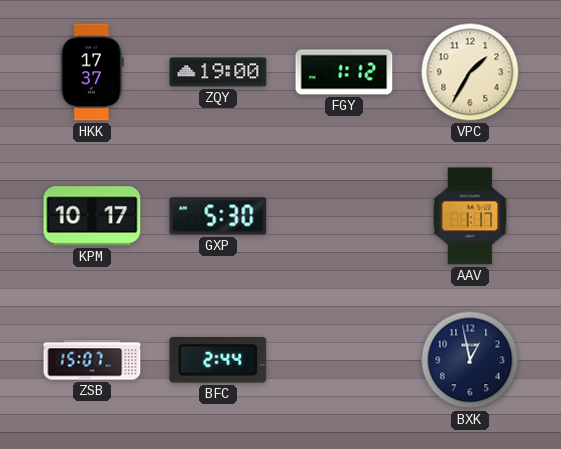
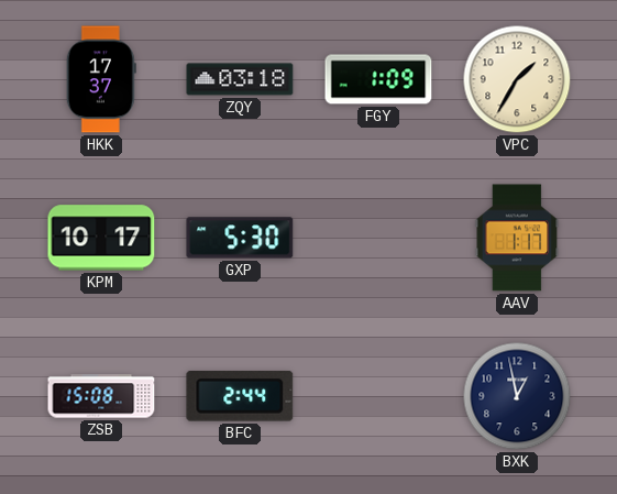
ZQY: 19:00 -> 03:18
FGY: 1:12 -> 1:09
ZSB: 15:07 -> 15:08
